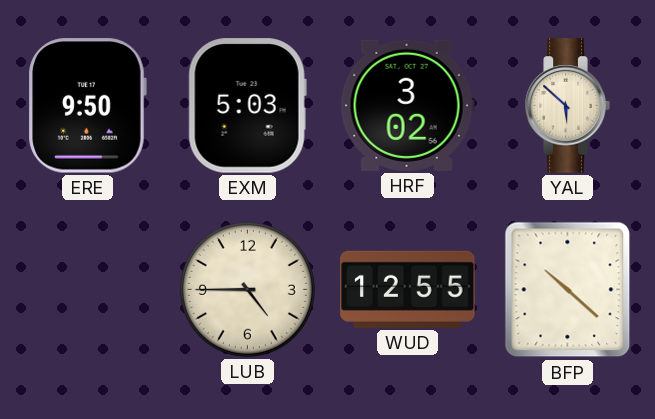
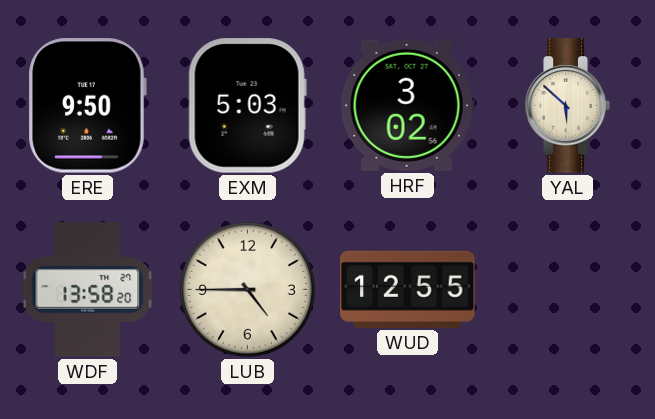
WDF: none -> 13:58
BFP: 10:22 -> none
